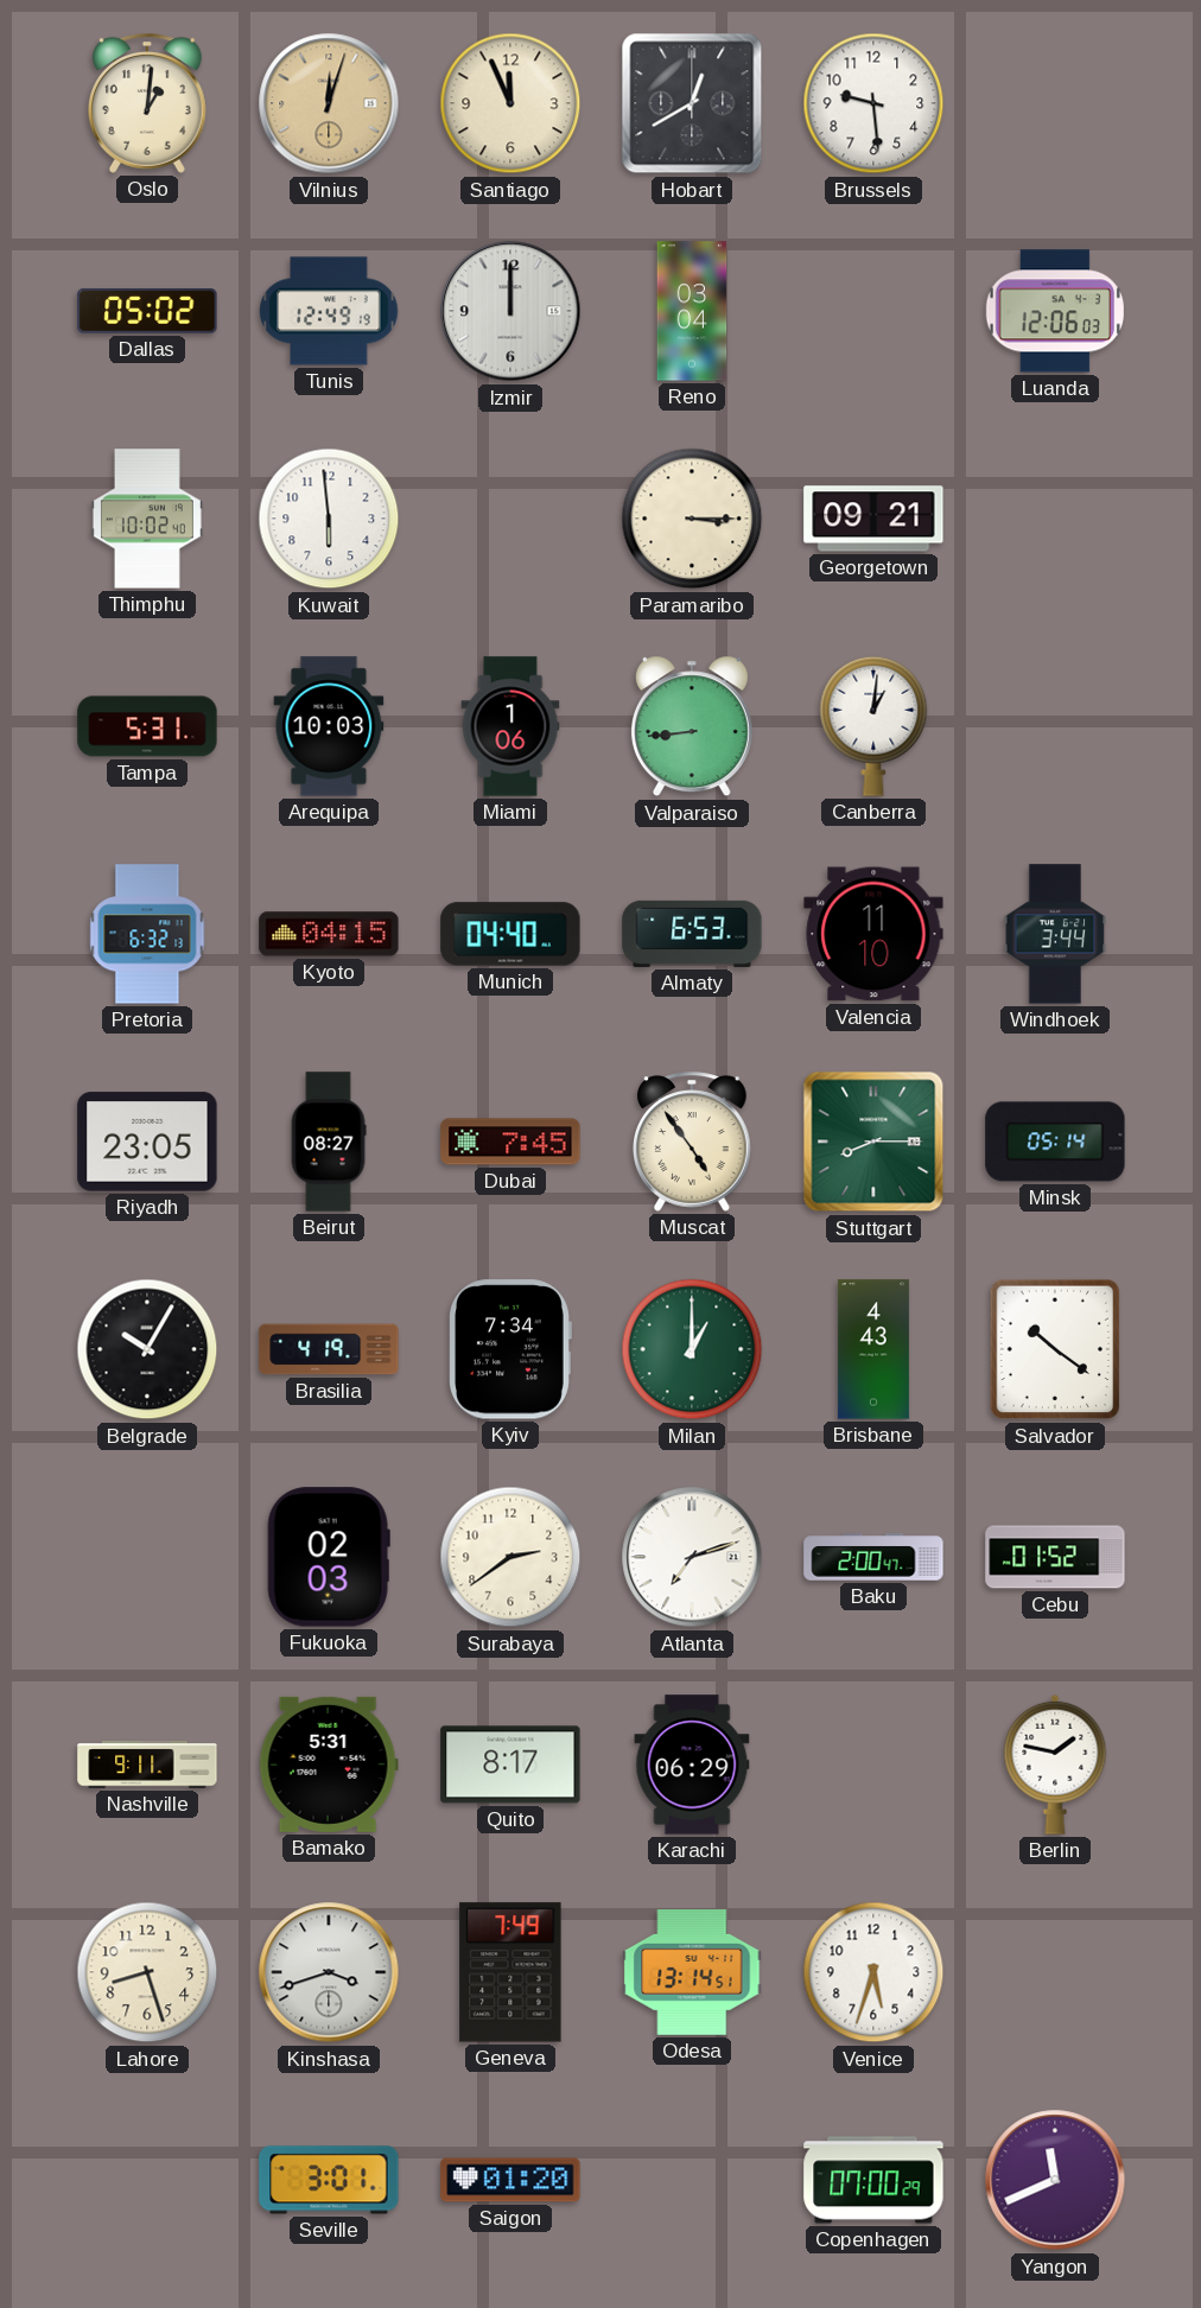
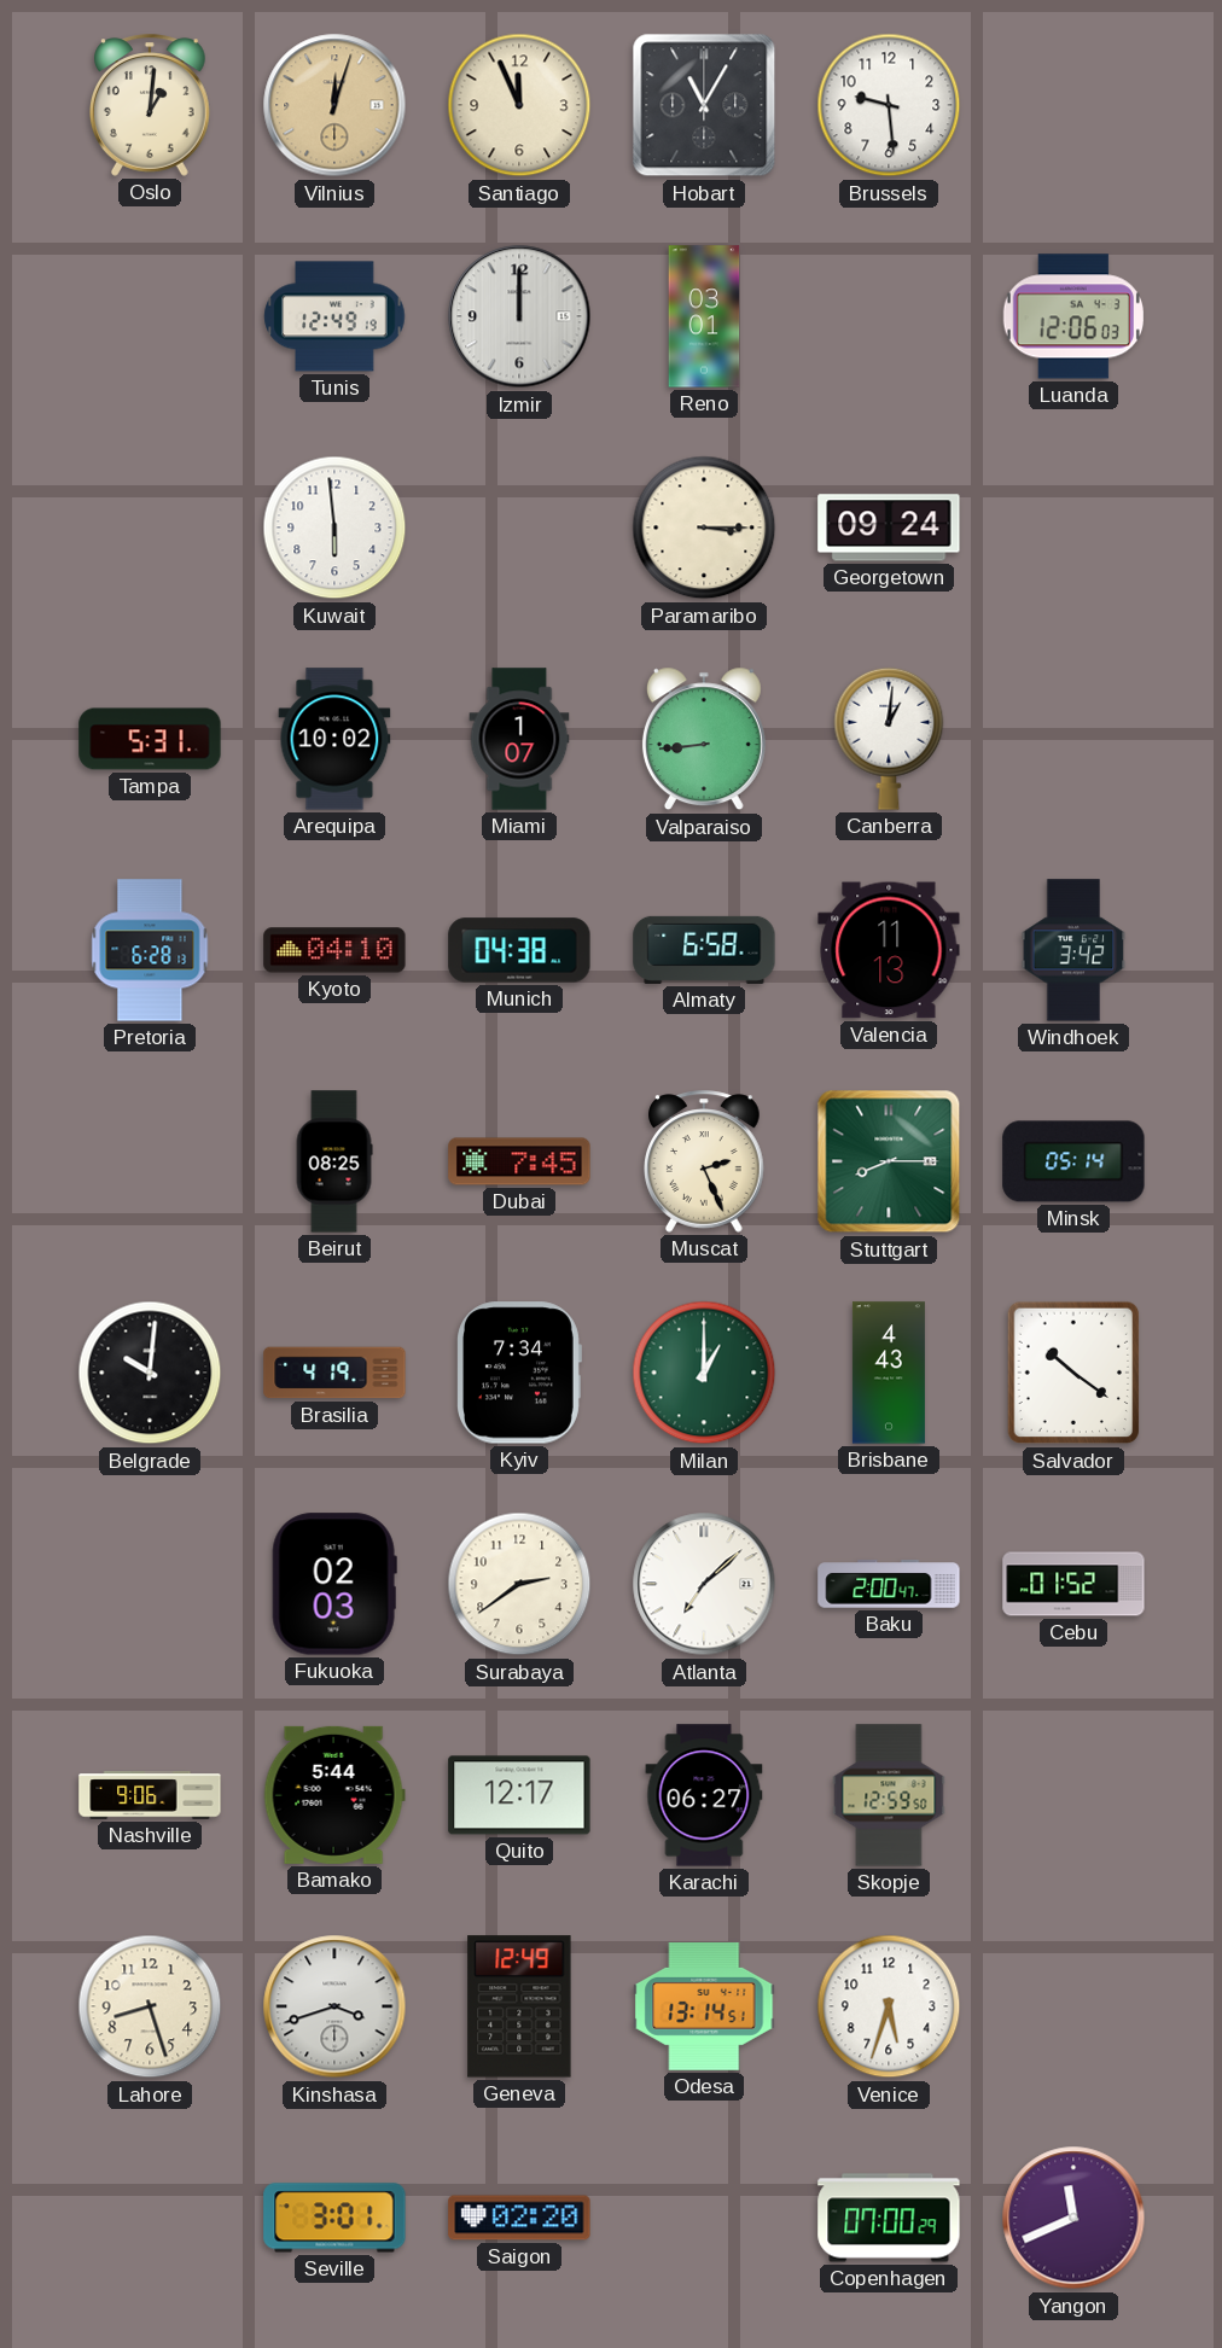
Hobart: 12:40 -> 11:05
Dallas: 05:02 -> none
Reno: 03:04 -> 03:01
Thimphu: 10:02 -> none
Georgetown: 09:21 -> 09:24
Arequipa: 10:03 -> 10:02
Miami: 1:06 -> 1:07
Pretoria: 6:32 -> 6:28
Kyoto: 04:15 -> 04:10
Munich: 04:40 -> 04:38
Almaty: 6:53 -> 6:58
Valencia: 11:10 -> 11:13
Windhoek: 3:44 -> 3:42
Riyadh: 23:05 -> none
Beirut: 08:27 -> 08:25
Muscat: 4:54 -> 2:26
Belgrade: 10:05 -> 10:01
Atlanta: 7:12 -> 7:08
Nashville: 9:11 -> 9:06
Bamako: 5:31 -> 5:44
Quito: 8:17 -> 12:17
Karachi: 06:29 -> 06:27
Skopje: none -> 12:59
Berlin: 1:47 -> none
Geneva: 7:49 -> 12:49
Saigon: 01:20 -> 02:20
